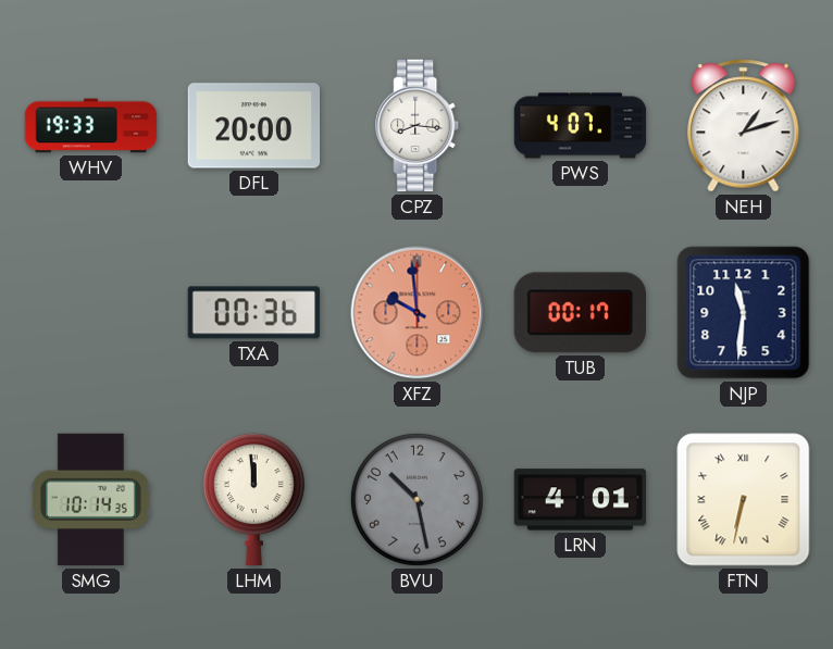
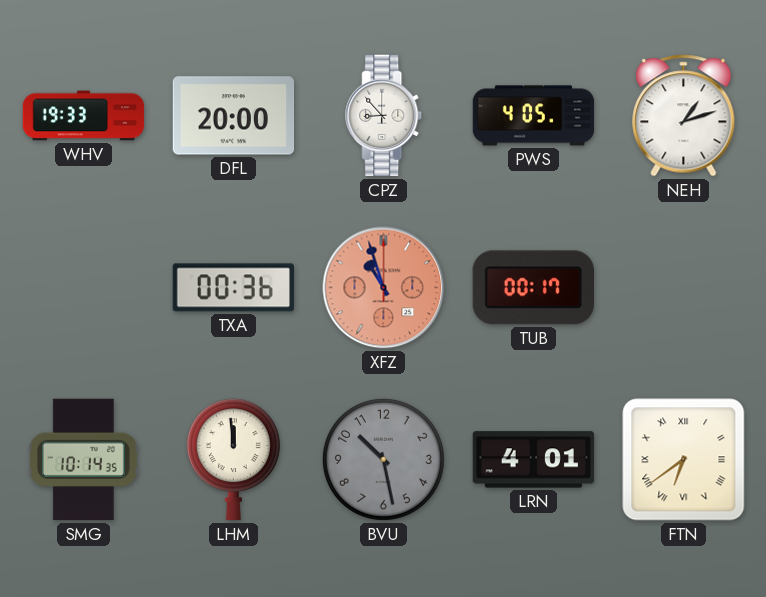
CPZ: 8:16 -> 8:53
PWS: 4:07 -> 4:05
XFZ: 9:59 -> 10:57
NJP: 11:31 -> none
FTN: 6:32 -> 6:39
